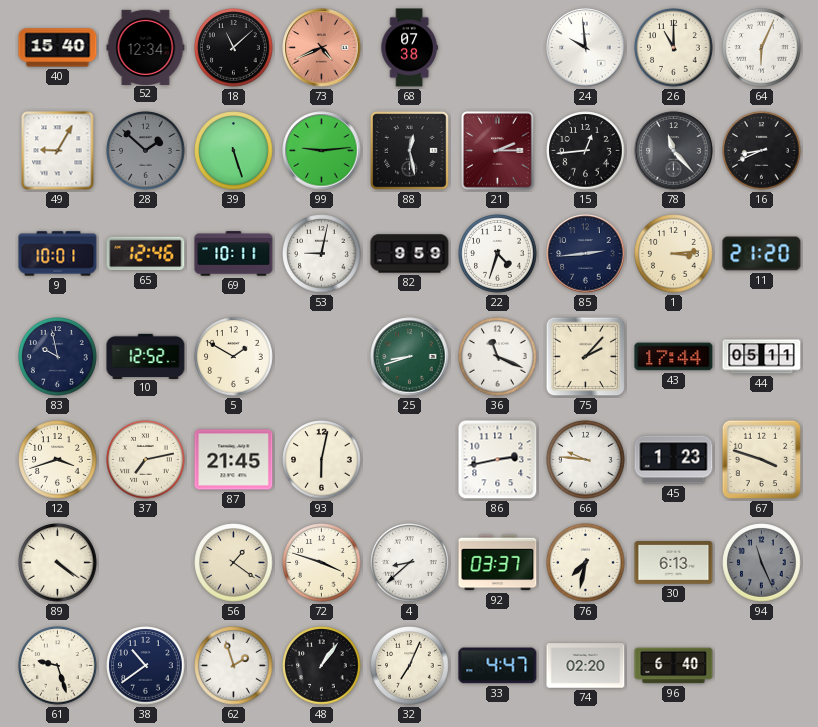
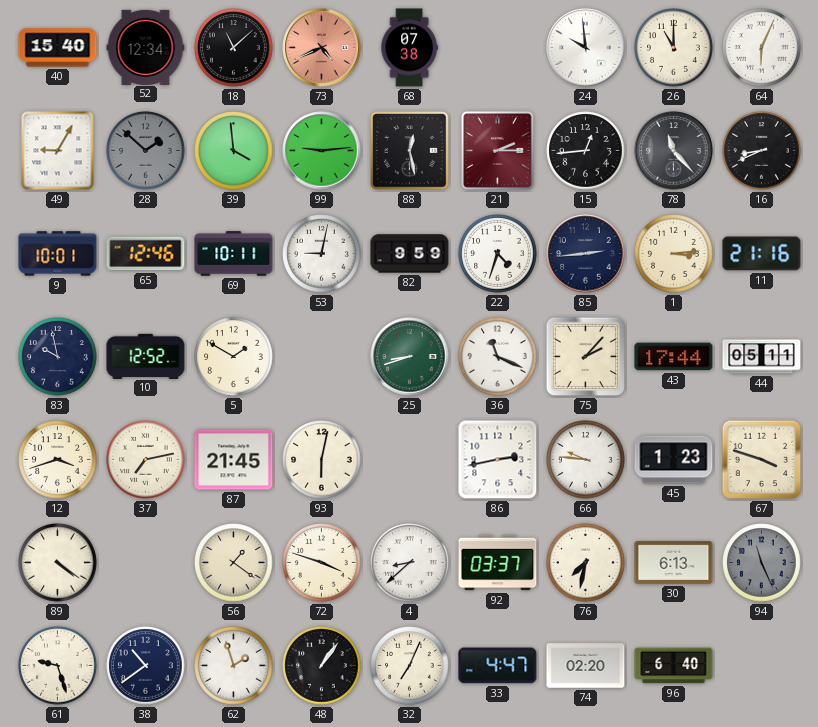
39: 5:27 -> 3:59
11: 21:20 -> 21:16
